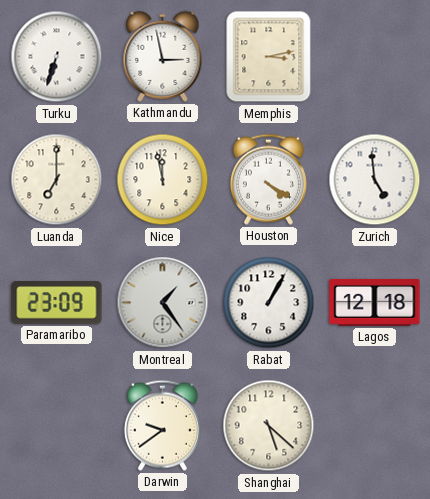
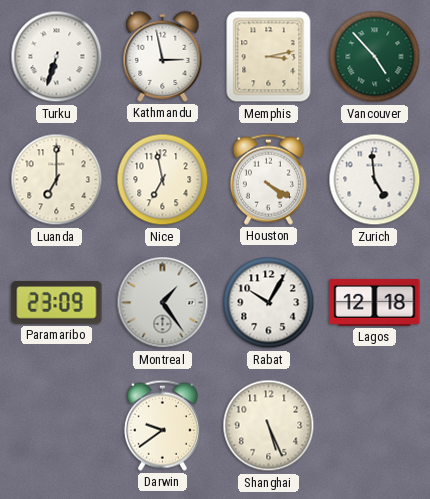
Vancouver: none -> 4:53
Nice: 11:58 -> 6:58
Rabat: 1:05 -> 10:05
Shanghai: 5:22 -> 5:26
